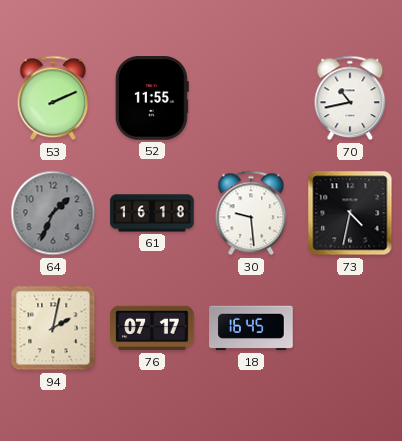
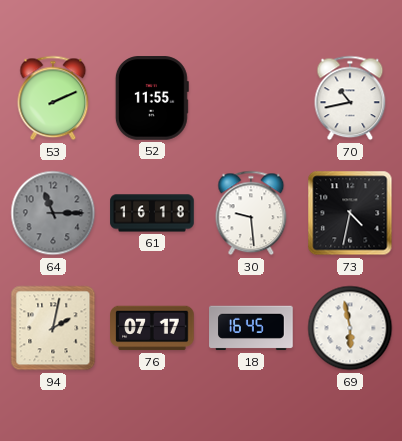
64: 1:34 -> 11:15
69: none -> 5:58
